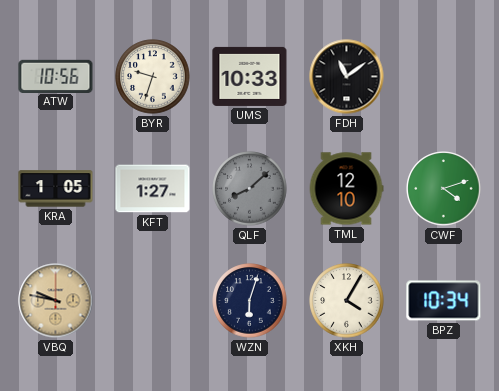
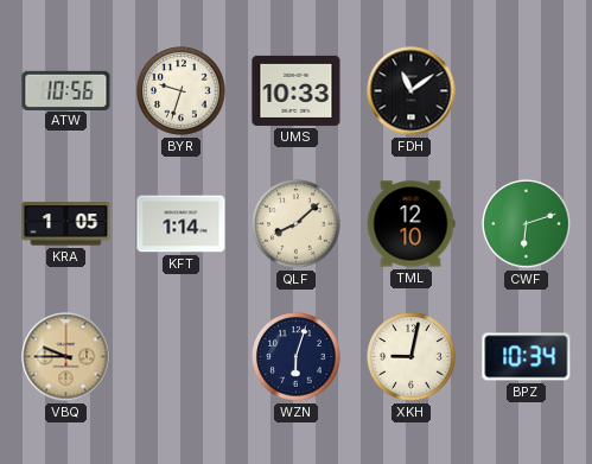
KFT: 1:27 -> 1:14
QLF dial: grey -> cream
CWF: 4:12 -> 6:12
VBQ: 9:47 -> 9:45
XKH: 4:05 -> 9:02
